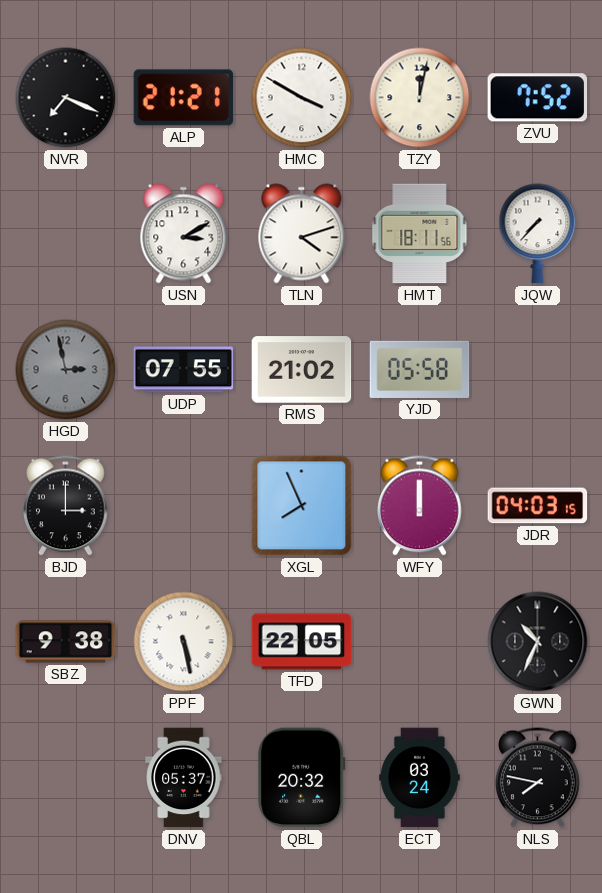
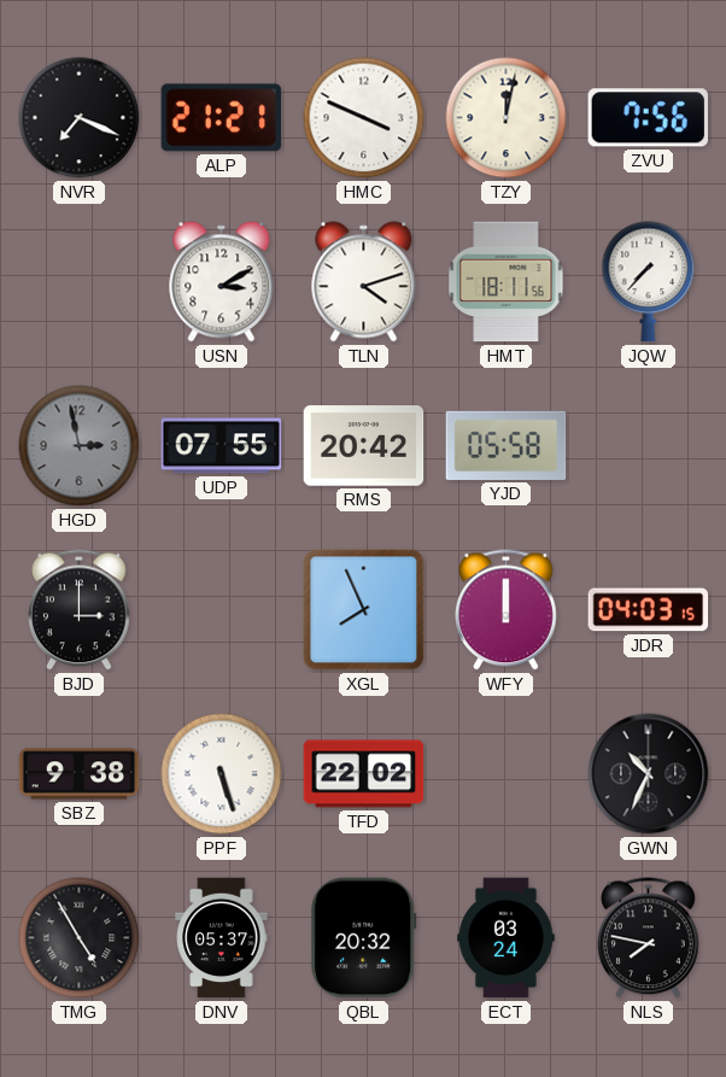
HMC: 3:50 -> 3:49
ZVU: 7:52 -> 7:56
RMS: 21:02 -> 20:42
PPF: 5:28 -> 5:27
TFD: 22:05 -> 22:02
TMG: none -> 4:55
